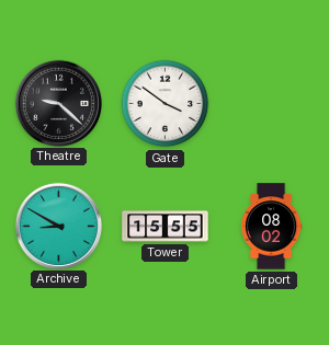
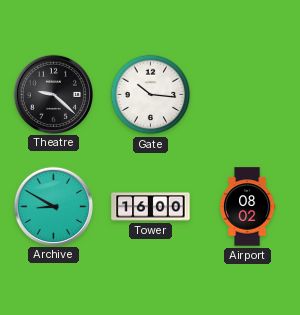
Gate: 3:51 -> 10:16
Tower: 15:55 -> 16:00
